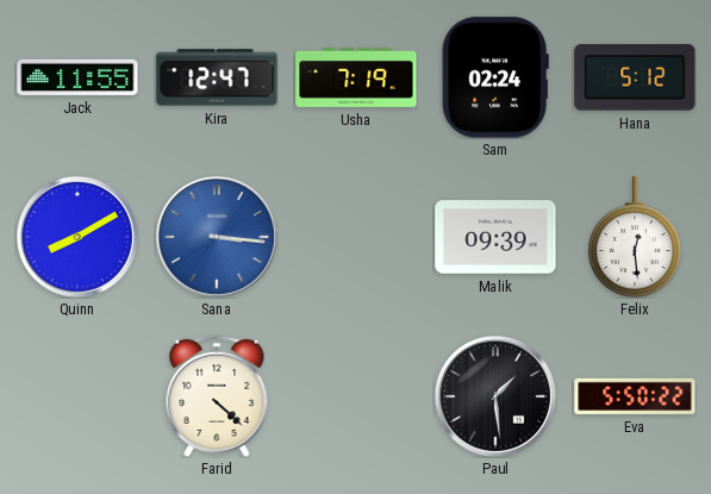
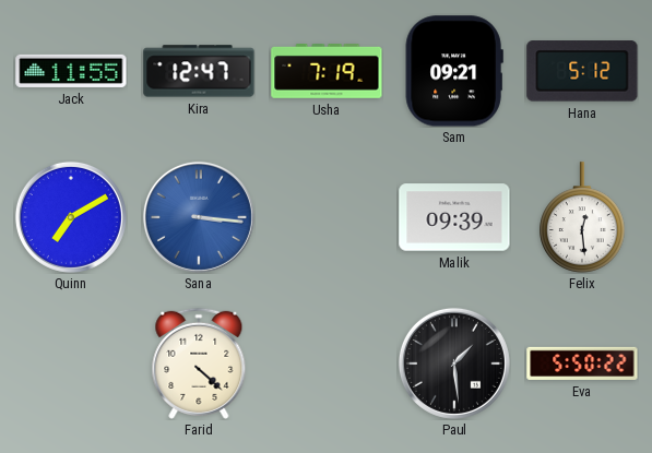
Sam: 02:24 -> 09:21
Quinn: 8:10 -> 7:10
